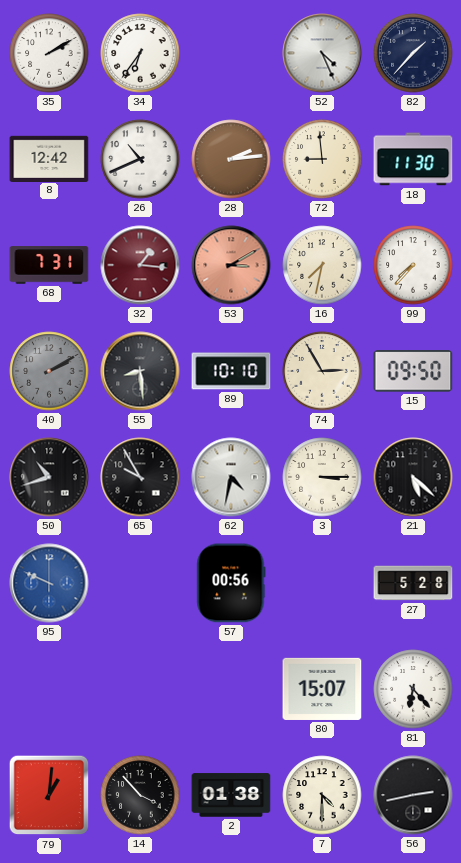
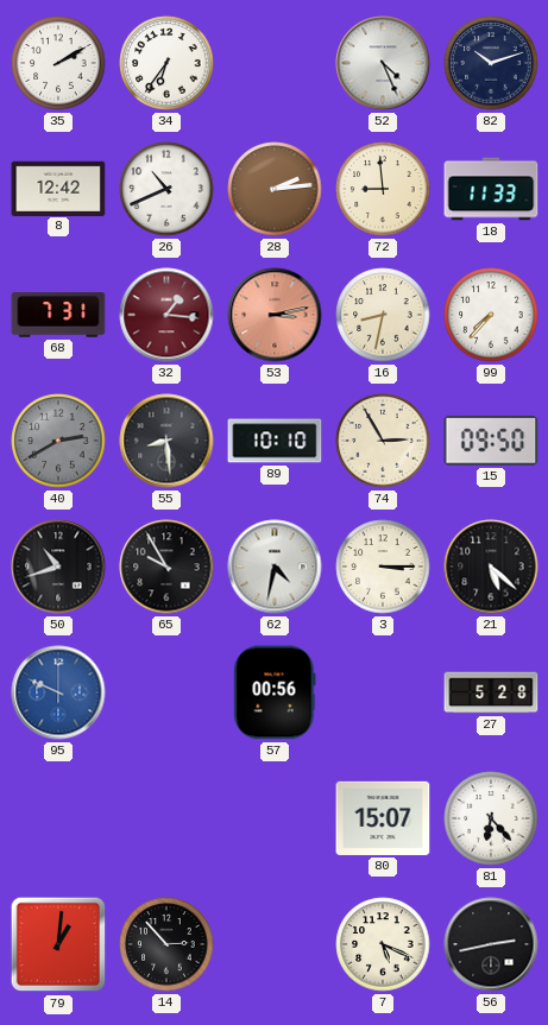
82: 1:37 -> 10:12
18: 11:30 -> 11:33
53: 3:10 -> 3:13
16: 7:32 -> 8:32
40: 2:10 -> 2:40
14: 3:53 -> 2:53
2: 01:38 -> none
7: 4:30 -> 5:19
